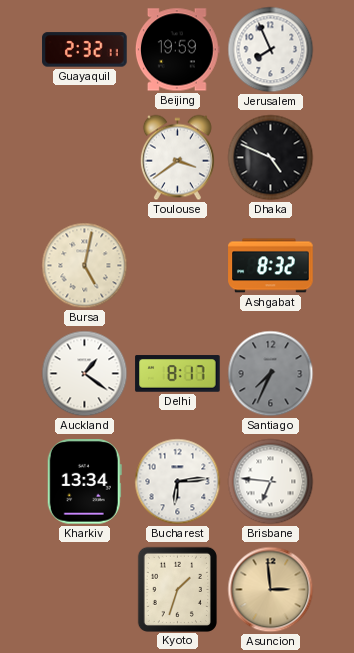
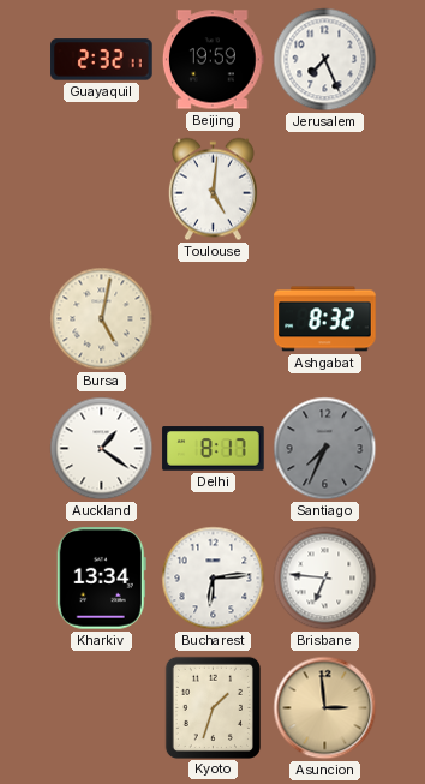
Jerusalem: 7:56 -> 7:26
Toulouse: 3:39 -> 5:01
Dhaka: 4:49 -> none
